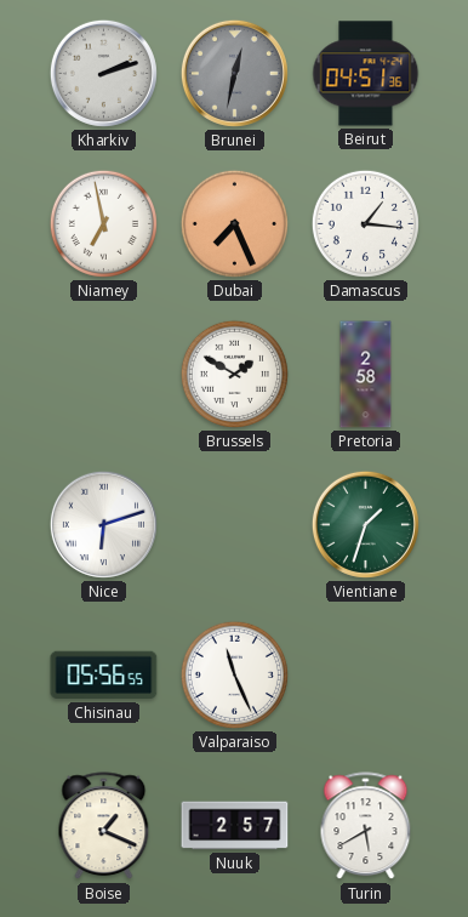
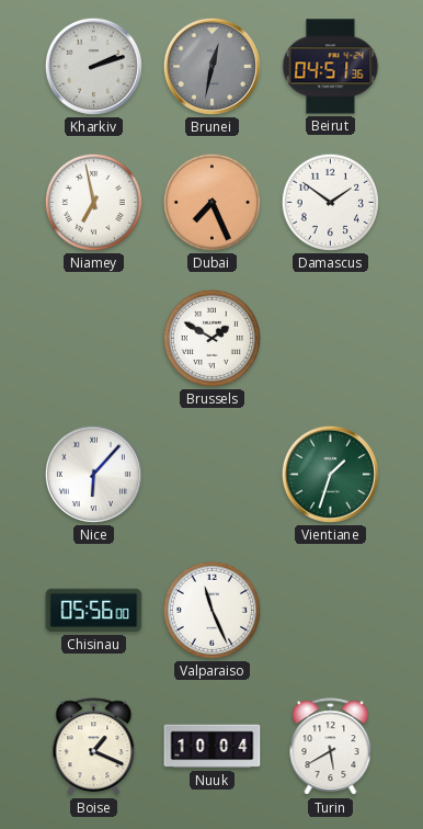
Damascus: 1:16 -> 1:51
Pretoria: 2:58 -> none
Nice: 6:12 -> 6:07
Chisinau: 05:56:55 -> 05:56:00
Nuuk: 2:57 -> 10:04
